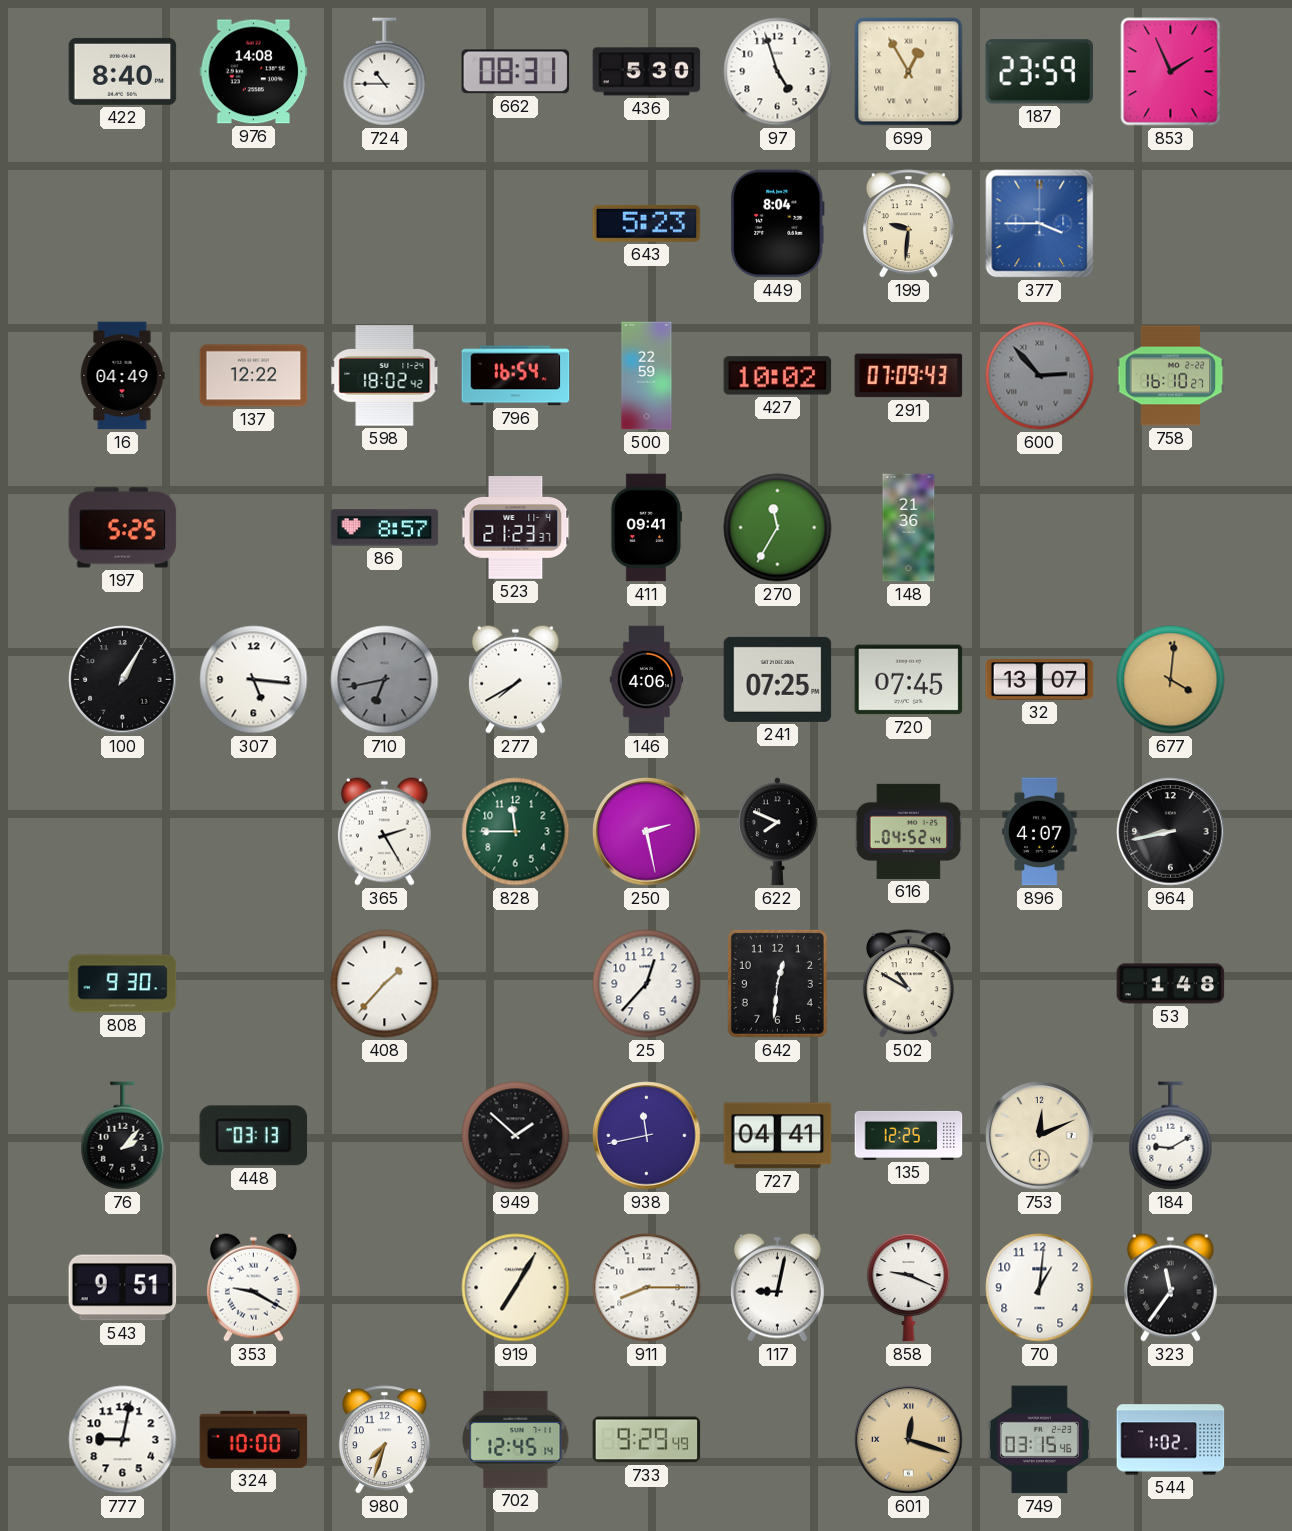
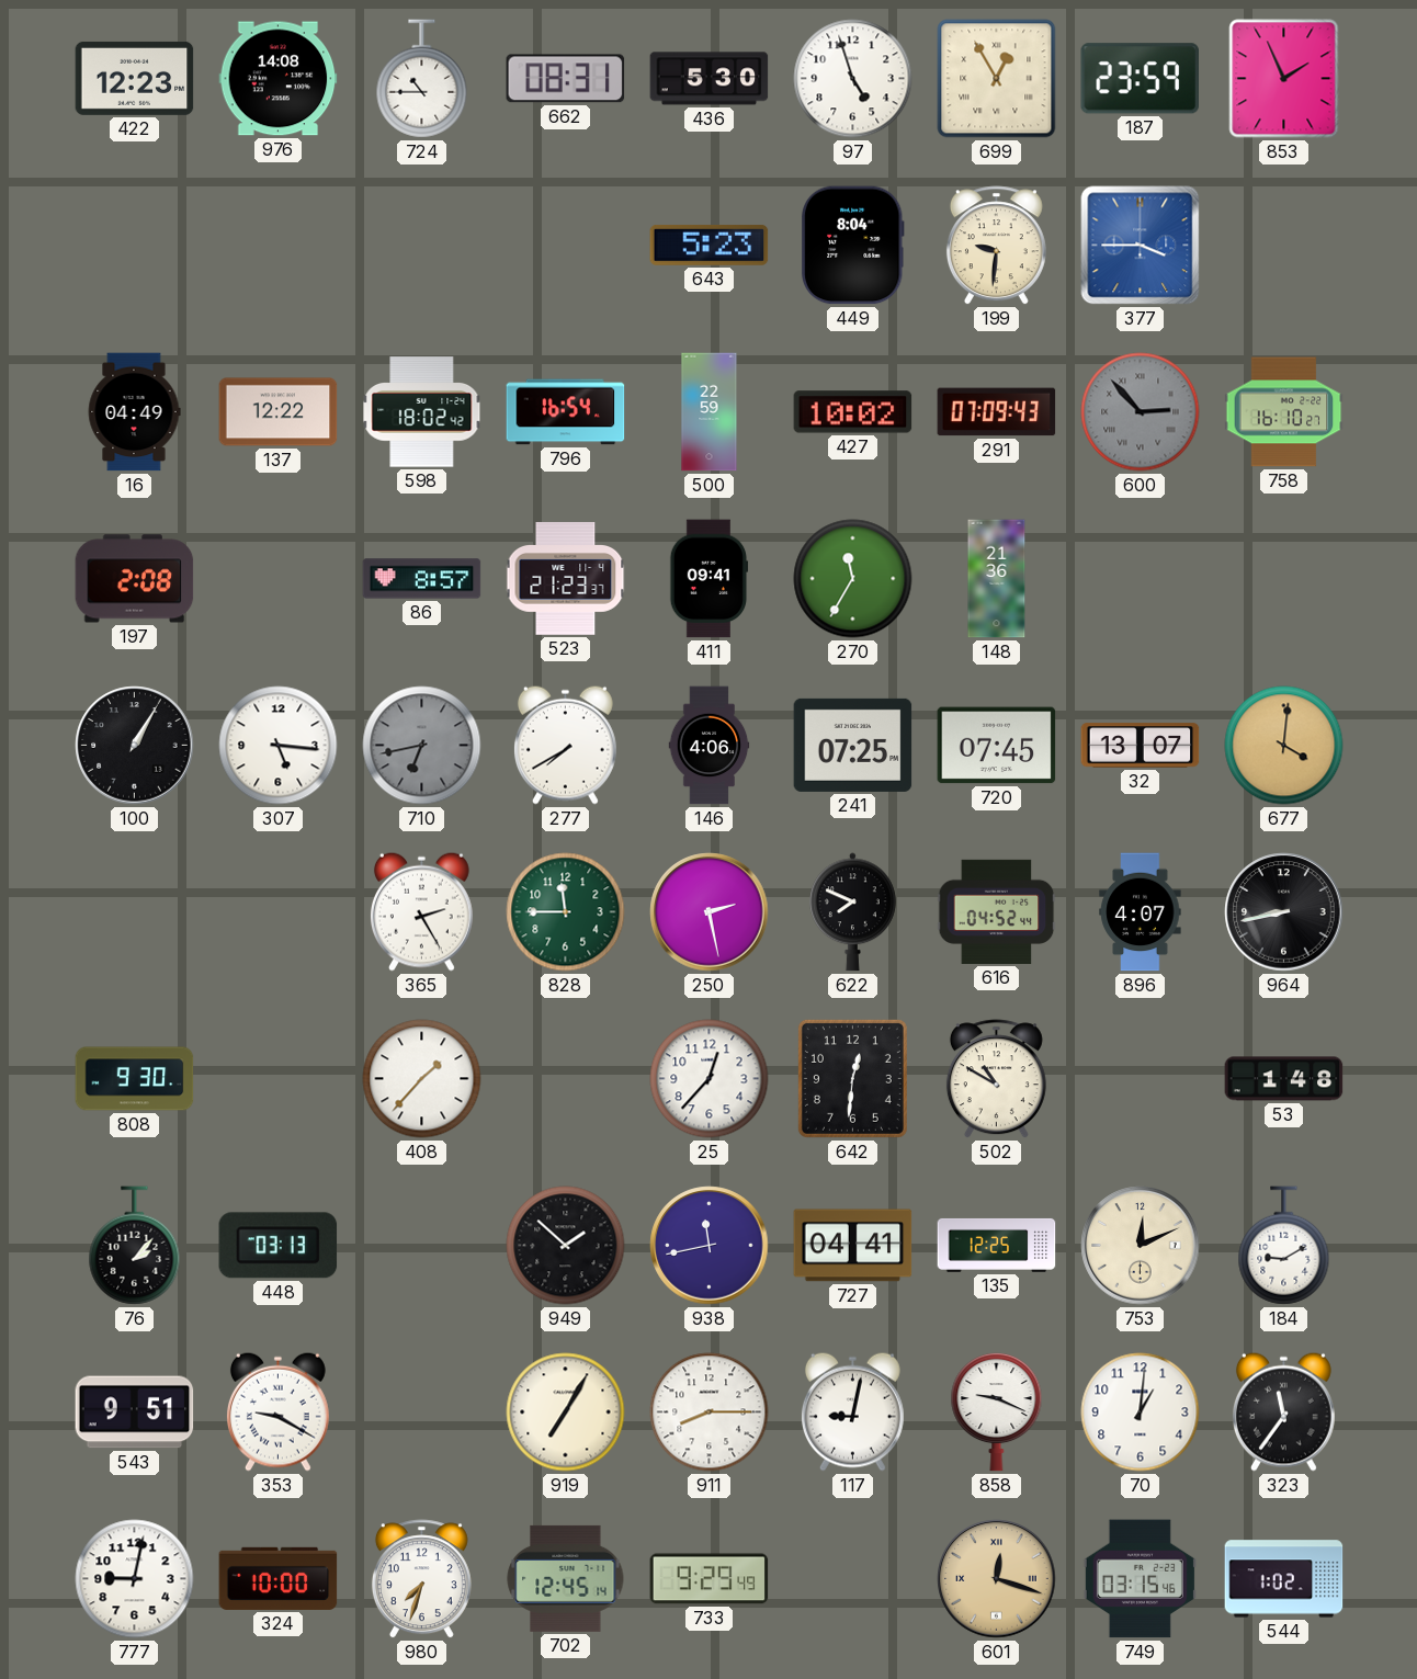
422: 8:40 -> 12:23
197: 5:25 -> 2:08
